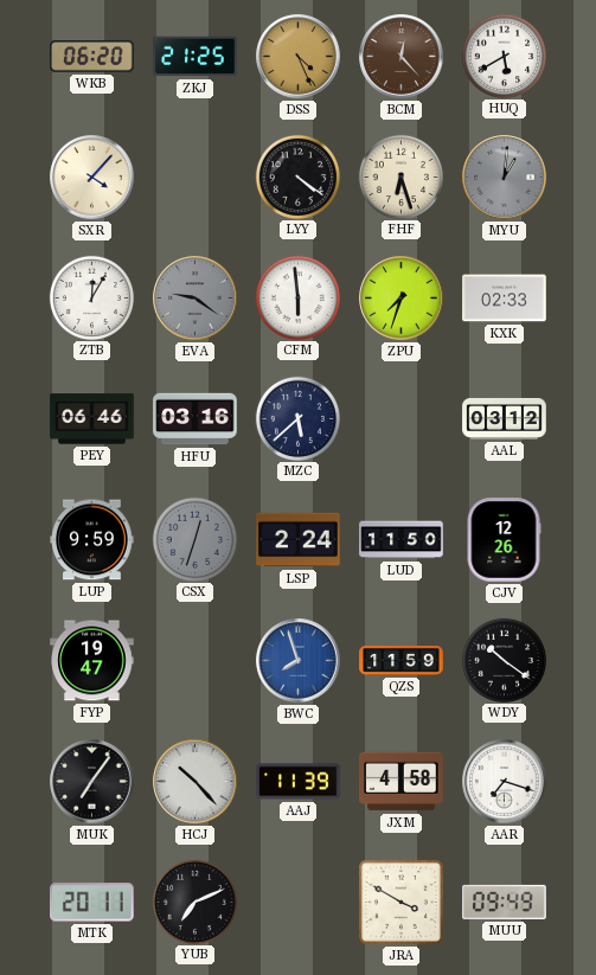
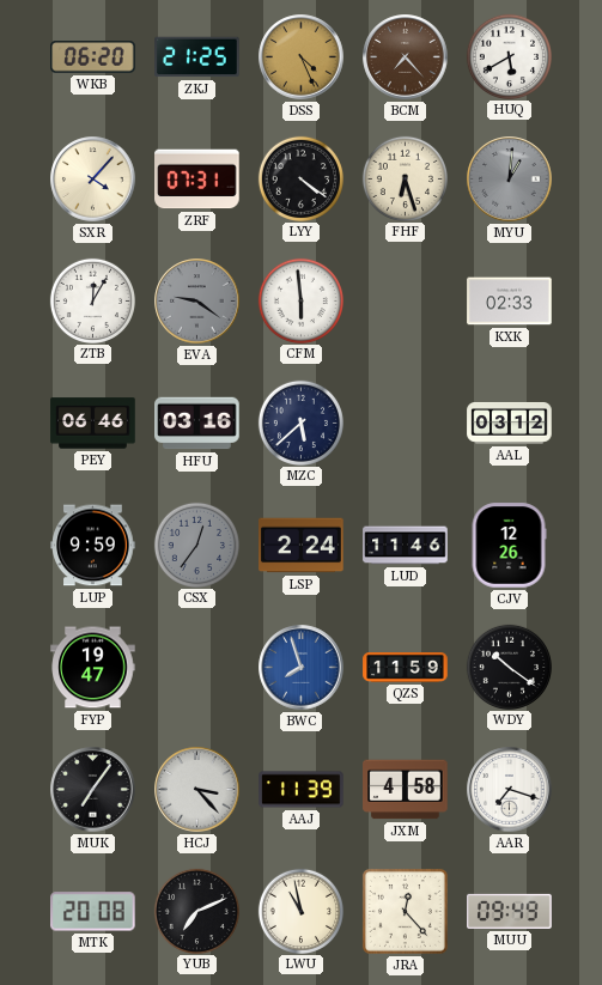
BCM: 12:23 -> 7:23
ZRF: none -> 07:31
ZPU: 7:33 -> none
CSX: 12:33 -> 12:36
LUD: 11:50 -> 11:46
HCJ: 10:23 -> 3:23
MTK: 20:11 -> 20:08
LWU: none -> 10:58
JRA: 3:50 -> 12:23
